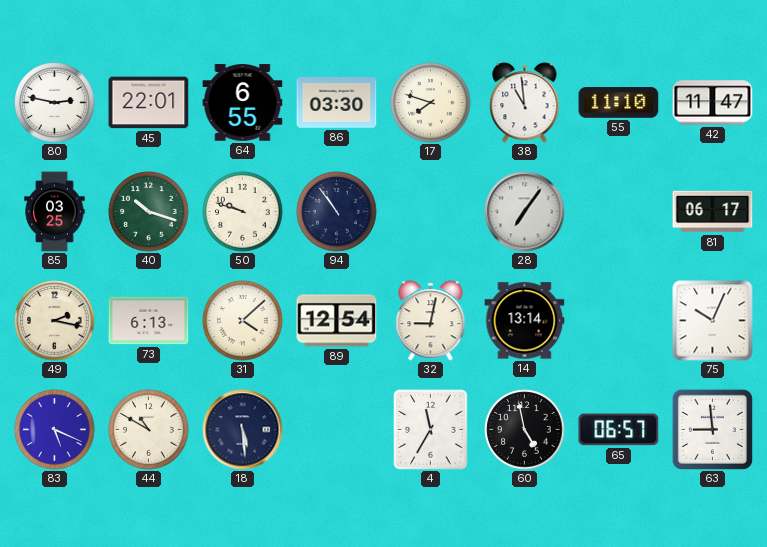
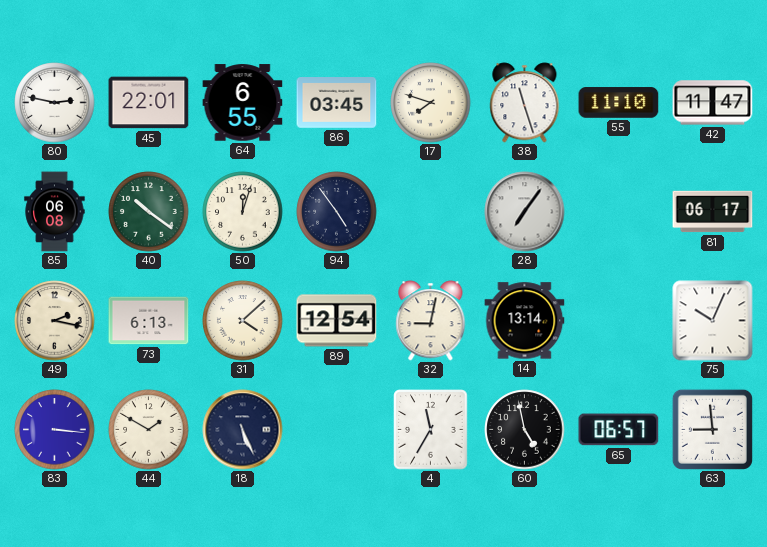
86: 03:30 -> 03:45
38: 10:59 -> 11:27
85: 03:25 -> 06:08
40: 10:18 -> 10:21
50: 9:48 -> 12:03
94: 10:54 -> 4:54
83: 5:19 -> 3:16
44: 10:50 -> 1:50
18: 5:29 -> 5:26
